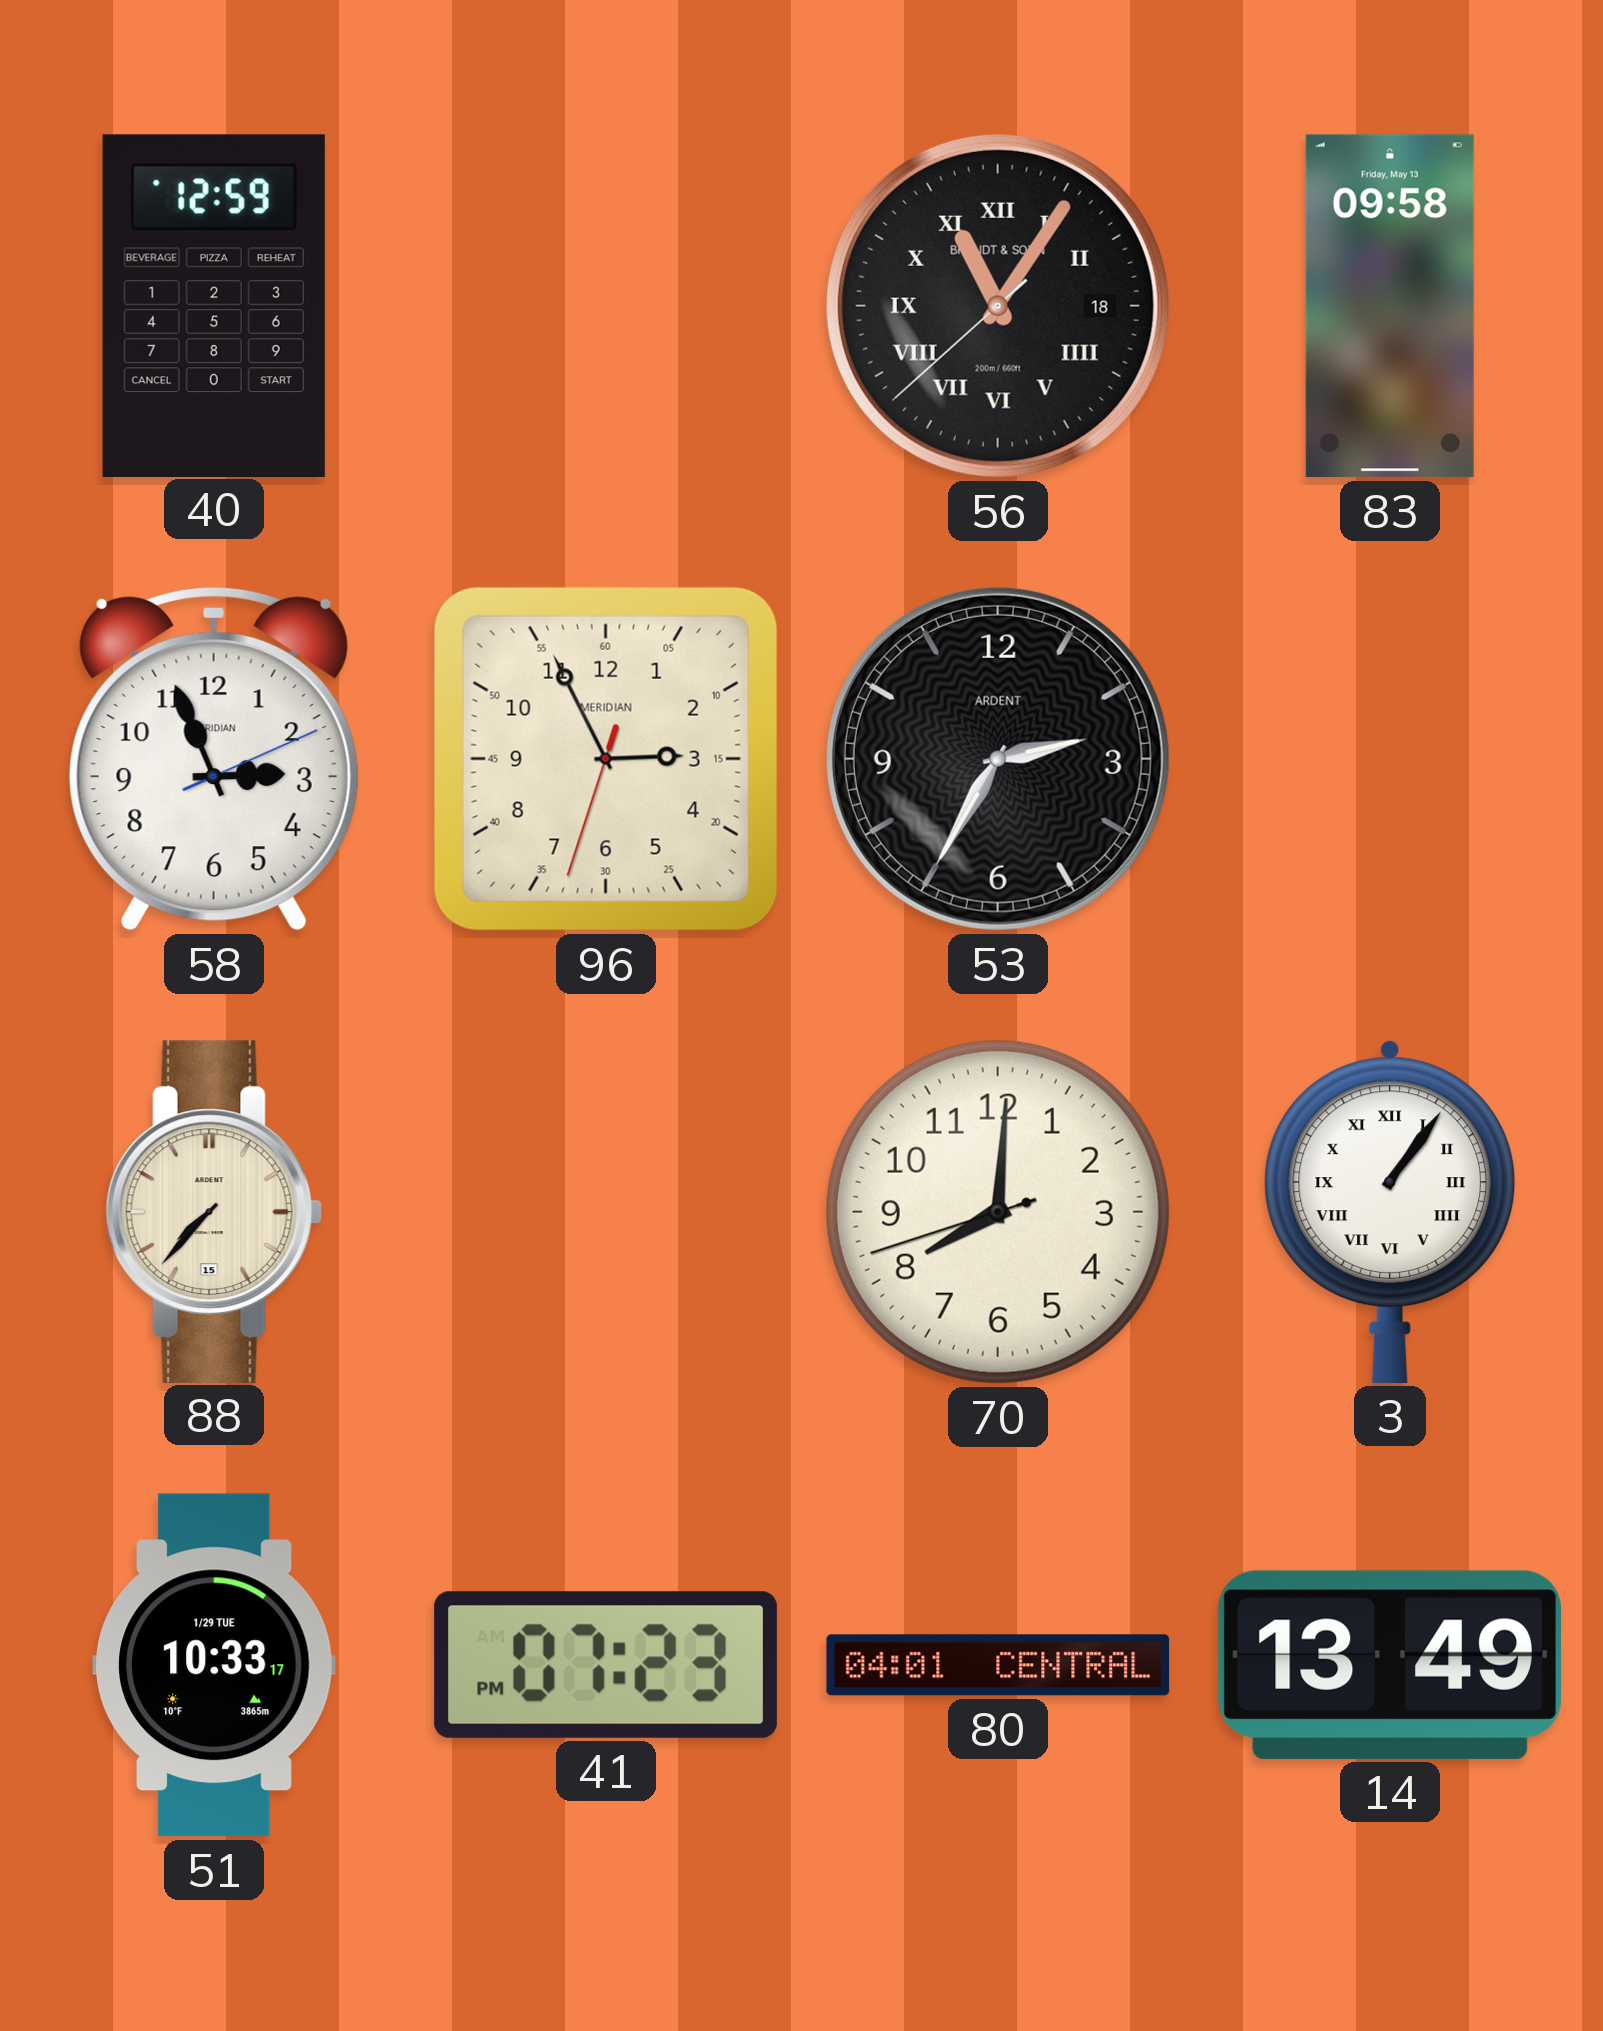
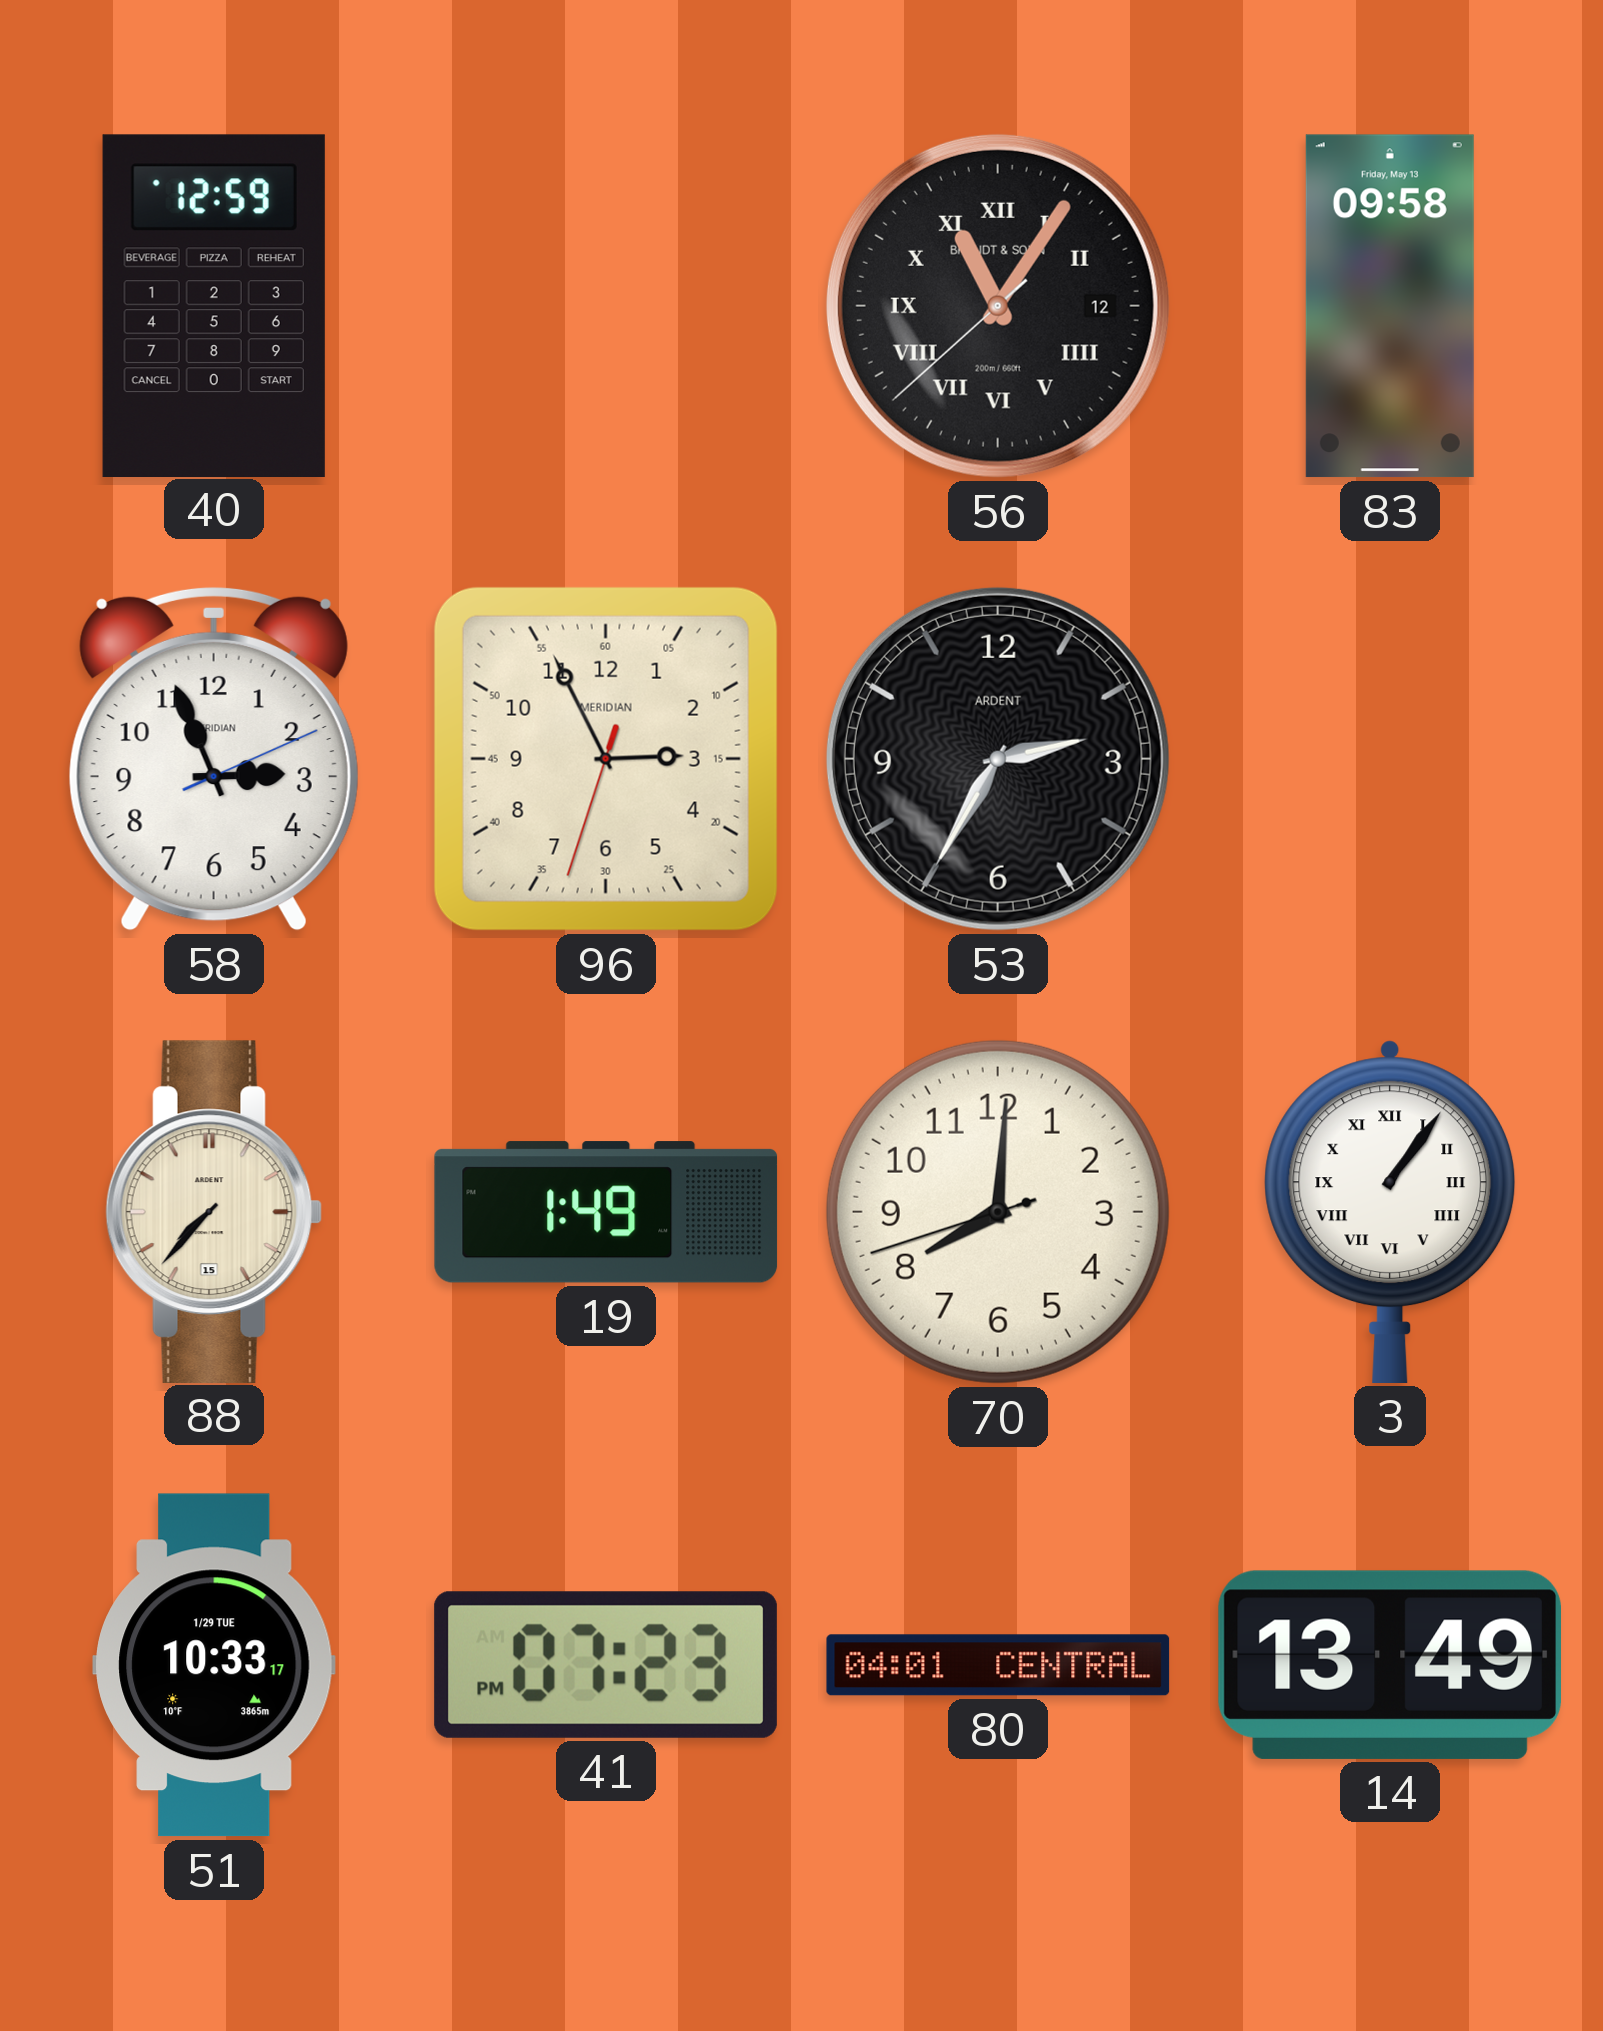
56 date: 18 -> 12
19: none -> 1:49
